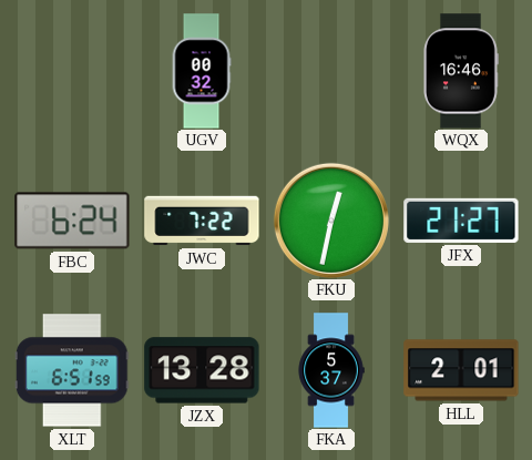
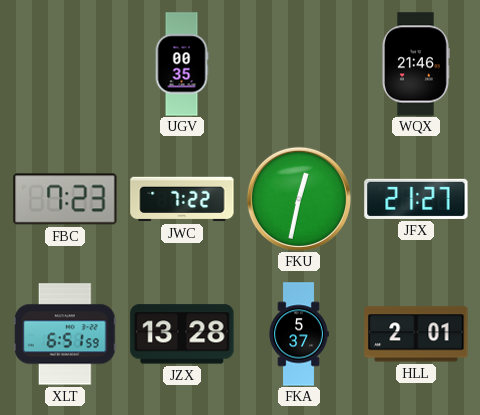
UGV: 00:32 -> 00:35
WQX: 16:46 -> 21:46
FBC: 6:24 -> 7:23
